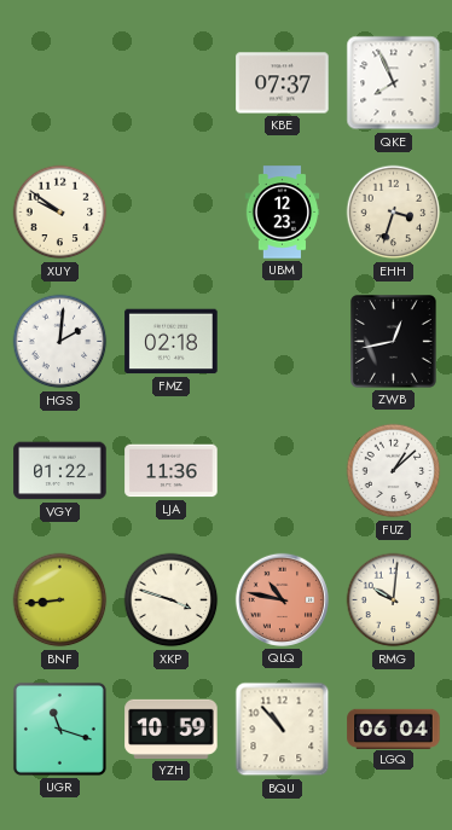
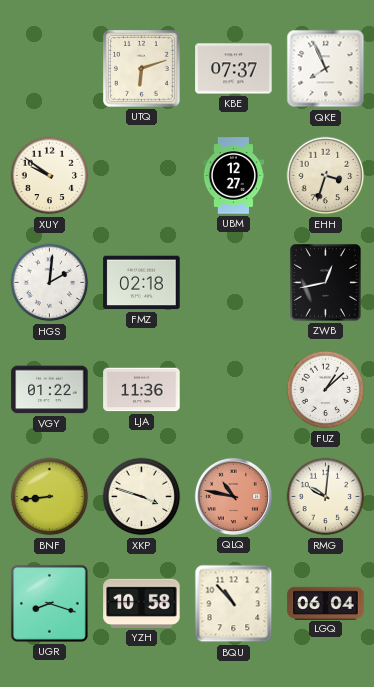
UTQ: none -> 6:12
UBM: 12:23 -> 12:27
UGR: 11:18 -> 8:18
YZH: 10:59 -> 10:58
